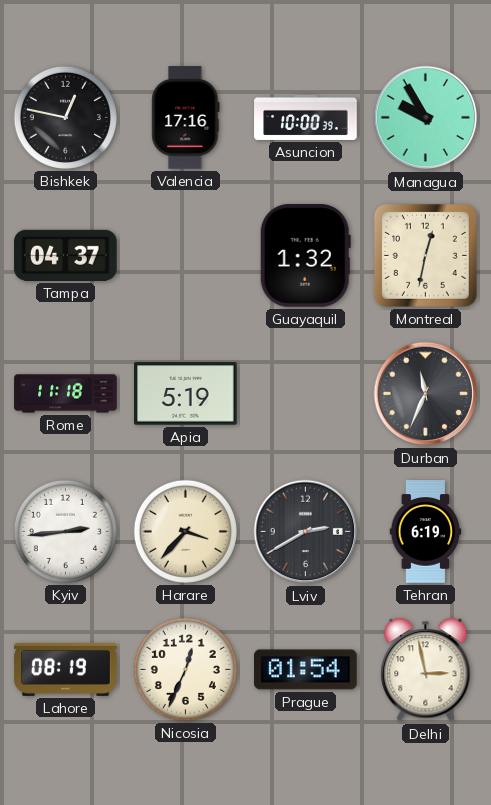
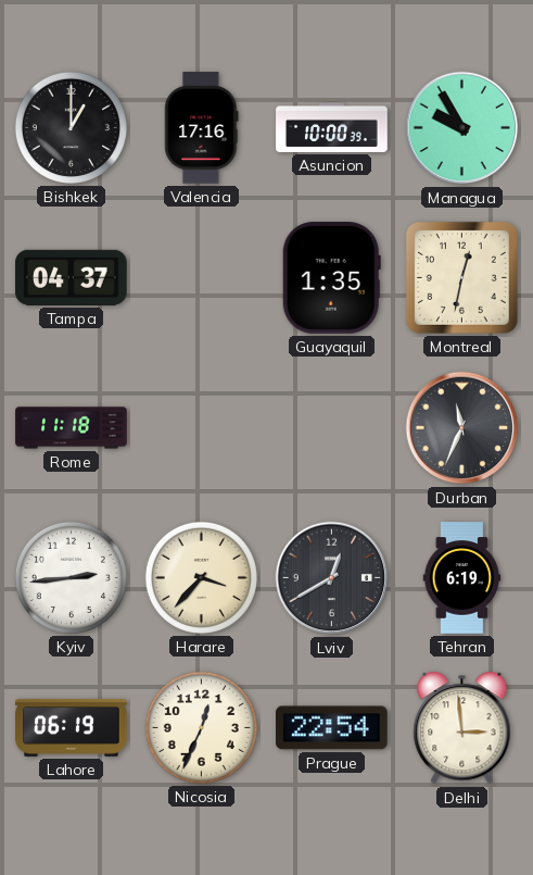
Bishkek: 12:47 -> 1:00
Guayaquil: 1:32 -> 1:35
Apia: 5:19 -> none
Lviv: 2:40 -> 12:40
Lahore: 08:19 -> 06:19
Prague: 01:54 -> 22:54
Delhi: 2:58 -> 2:59
